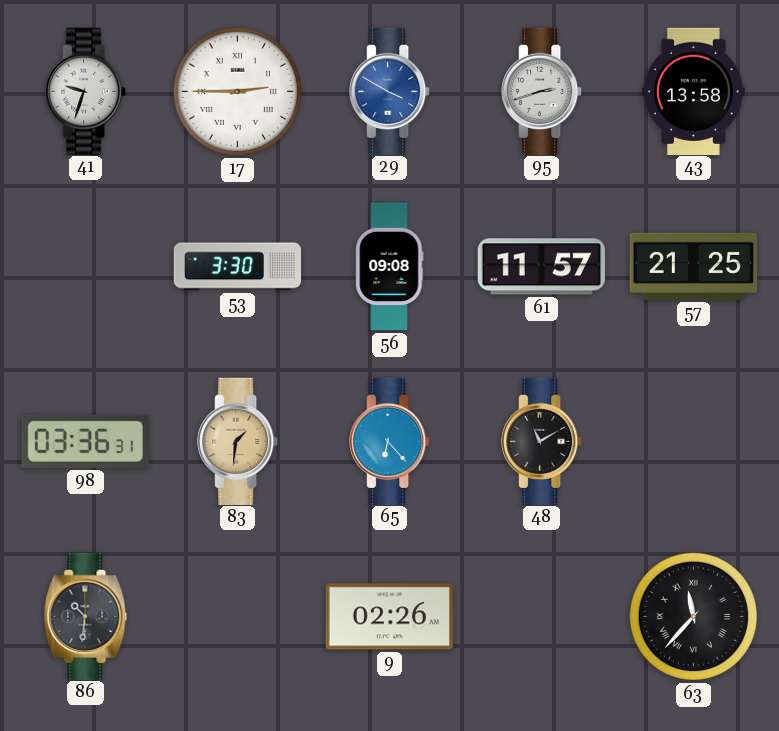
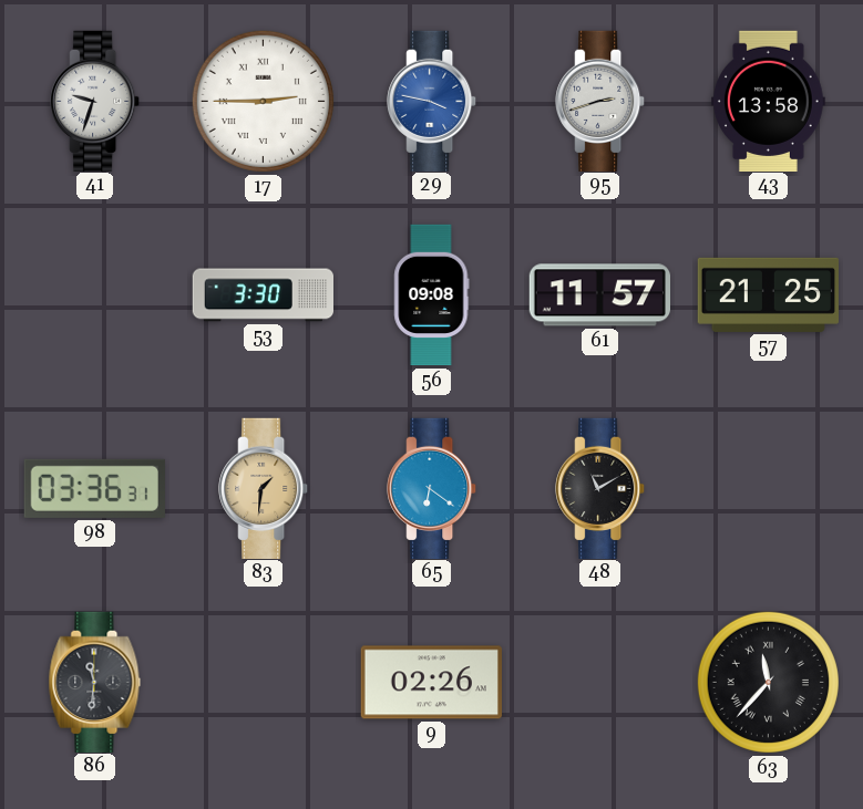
29: 3:50 -> 3:47
65: 6:23 -> 6:21
86: 10:31 -> 11:31
